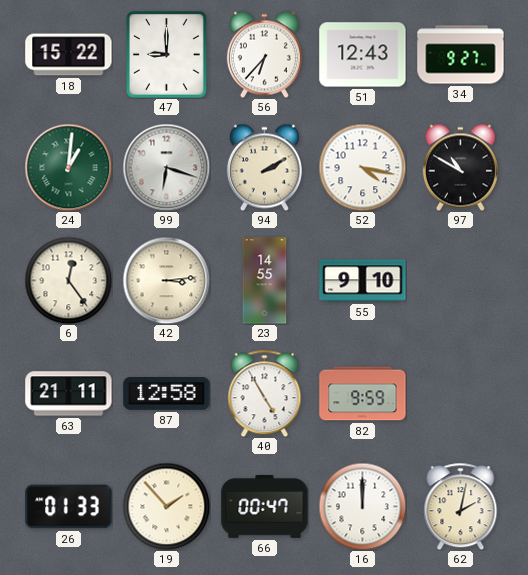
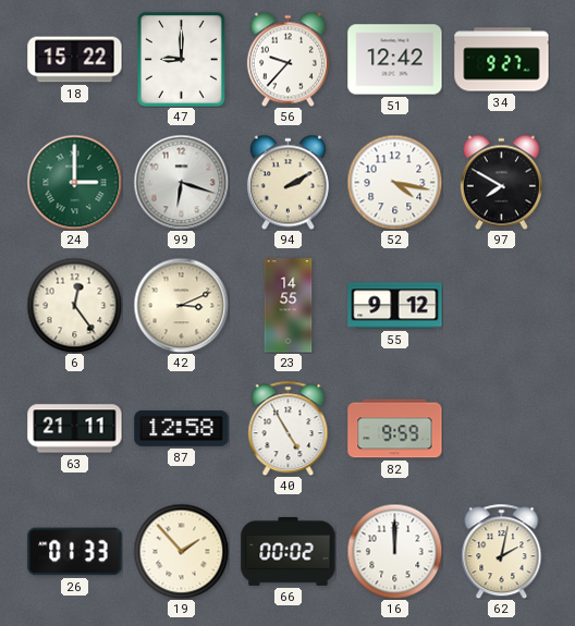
56: 6:37 -> 9:37
51: 12:43 -> 12:42
24: 1:01 -> 3:00
97: 10:50 -> 7:50
42: 3:14 -> 3:11
55: 9:10 -> 9:12
66: 00:47 -> 00:02
